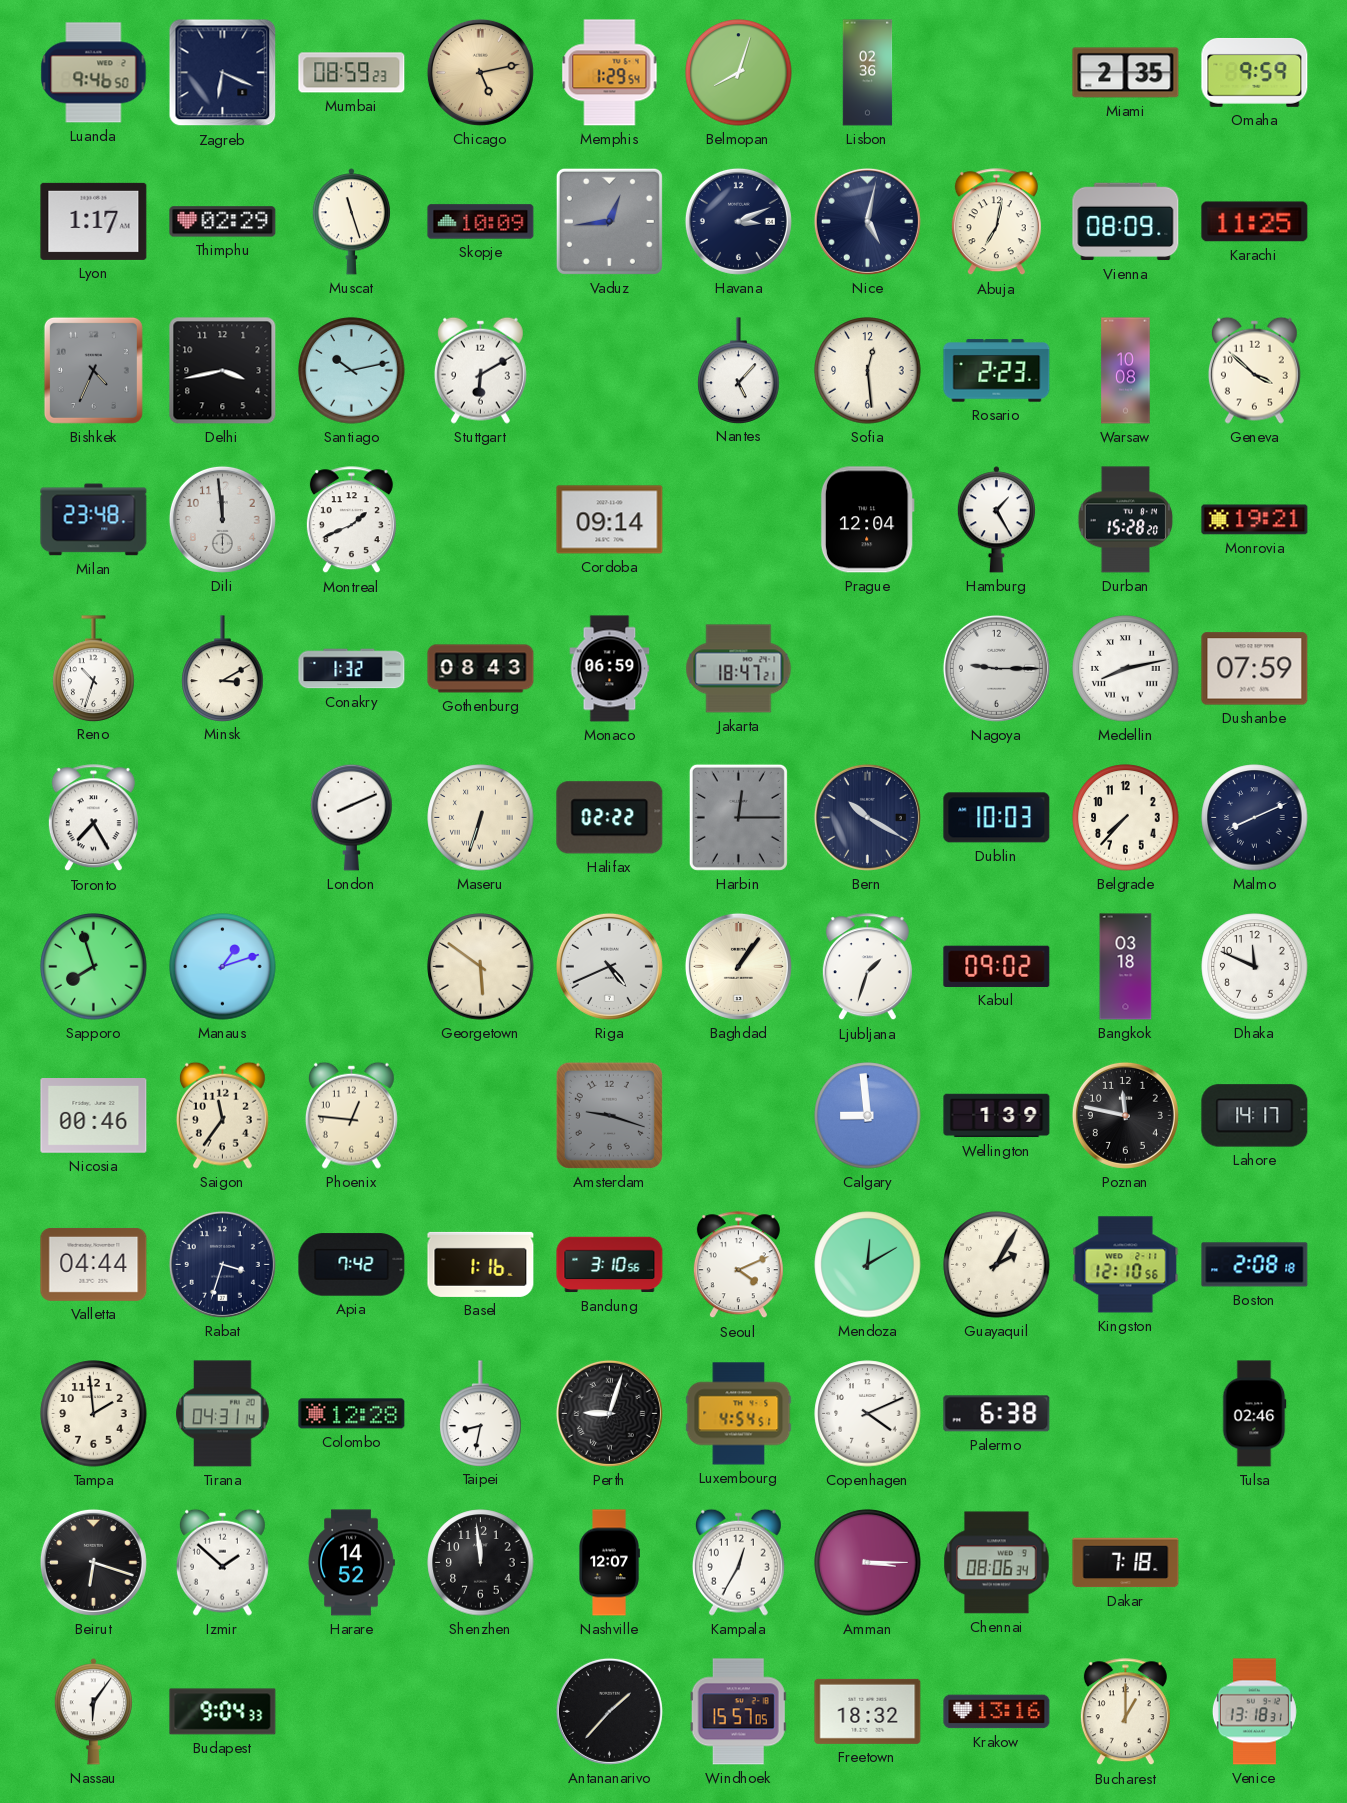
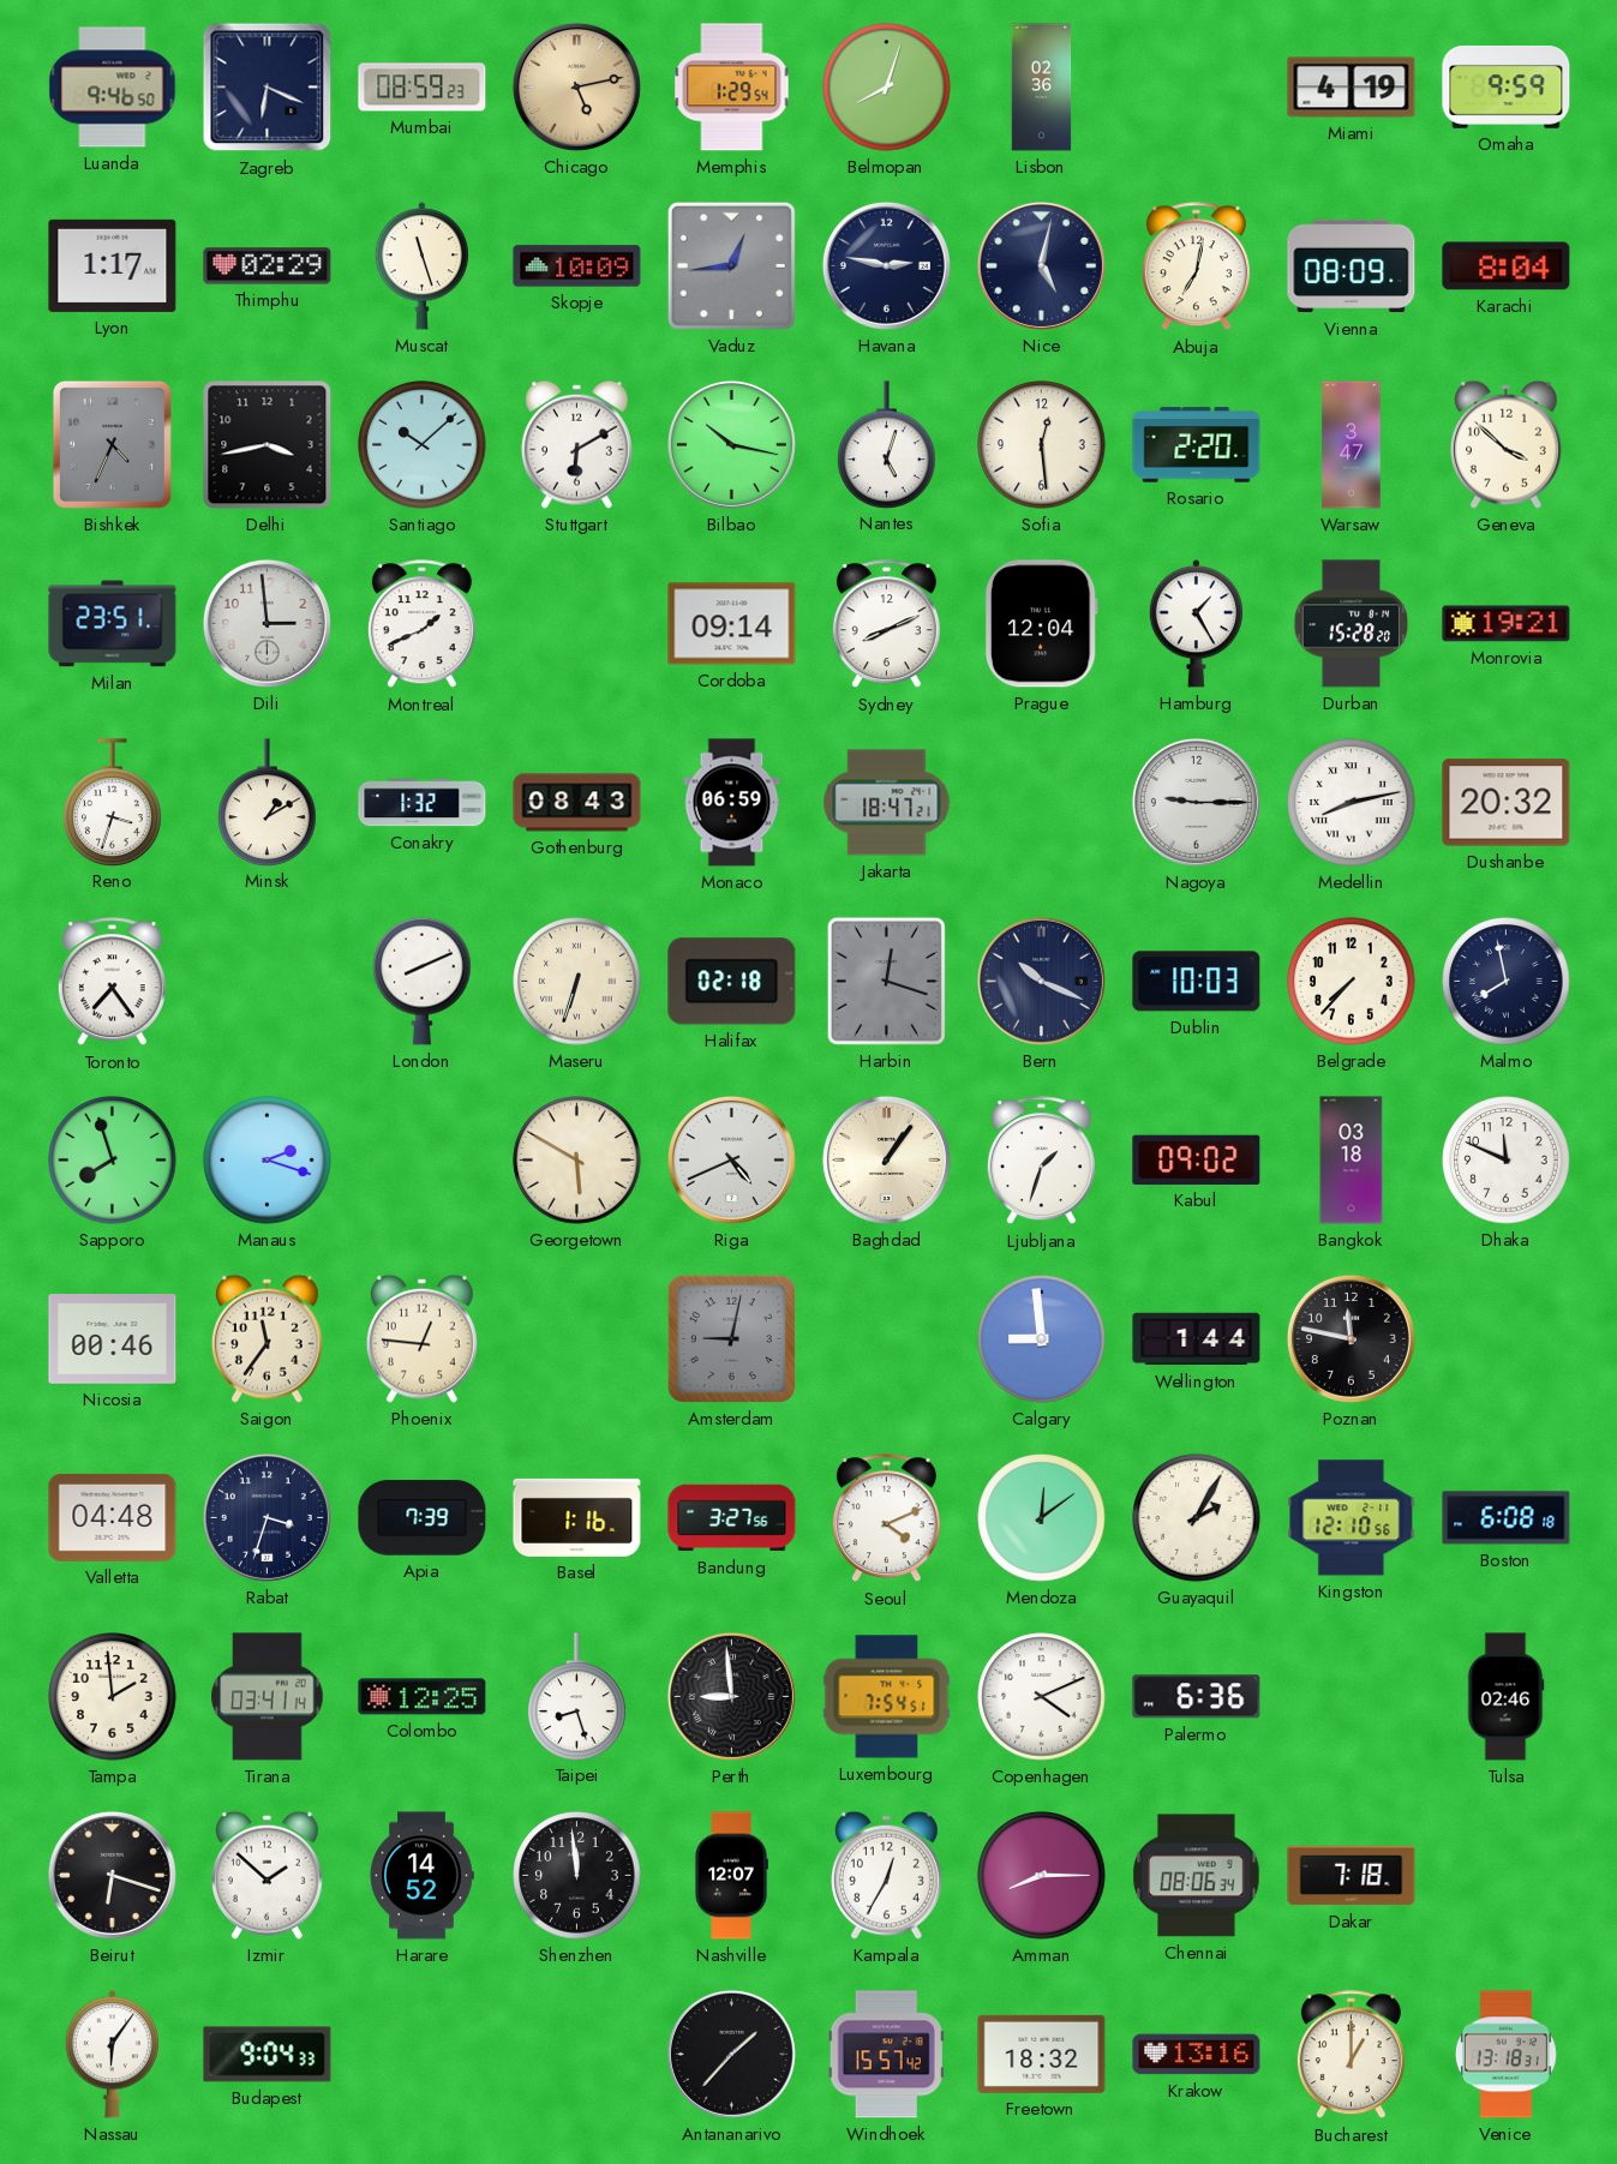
Miami: 2:35 -> 4:19
Havana: 3:11 -> 2:47
Karachi: 11:25 -> 8:04
Santiago: 10:13 -> 10:08
Bilbao: none -> 10:17
Nantes: 5:07 -> 5:03
Rosario: 2:23 -> 2:20
Warsaw: 10:08 -> 3:47
Milan: 23:48 -> 23:51
Dili: 11:59 -> 2:59
Sydney: none -> 8:11
Reno: 10:33 -> 3:33
Minsk: 3:10 -> 1:10
Dushanbe: 07:59 -> 20:32
Toronto: 7:25 -> 7:24
Halifax: 02:22 -> 02:18
Harbin: 12:15 -> 12:18
Bern: 10:20 -> 10:19
Malmo: 8:11 -> 7:58
Manaus: 1:12 -> 2:18
Georgetown: 5:51 -> 5:50
Amsterdam: 9:18 -> 9:02
Wellington: 1:39 -> 1:44
Lahore: 14:17 -> none
Valletta: 04:44 -> 04:48
Apia: 7:42 -> 7:39
Bandung: 3:10 -> 3:27
Mendoza: 12:10 -> 12:09
Boston: 2:08 -> 6:08
Tirana: 04:31 -> 03:41
Colombo: 12:28 -> 12:25
Taipei: 8:32 -> 8:27
Perth: 9:03 -> 8:59
Luxembourg: 4:54 -> 7:54
Palermo: 6:38 -> 6:36
Amman: 3:15 -> 8:15
Windhoek: 15:57:05 -> 15:57:42
